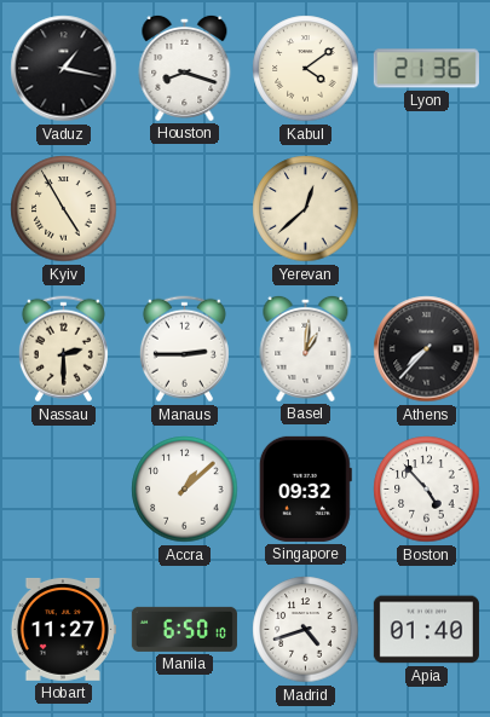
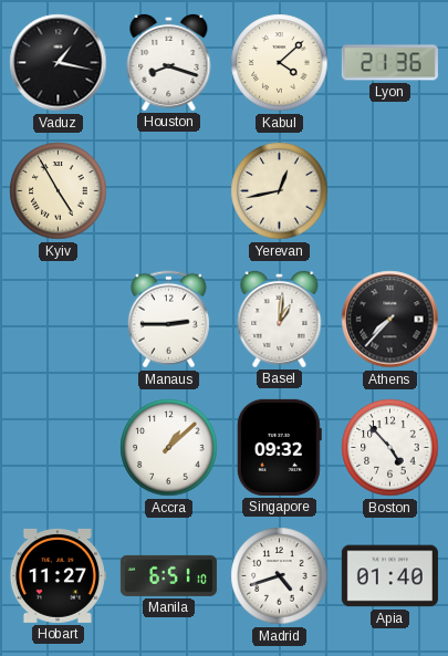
Kabul: 4:09 -> 4:08
Yerevan: 12:38 -> 12:43
Nassau: 2:30 -> none
Manila: 6:50 -> 6:51
